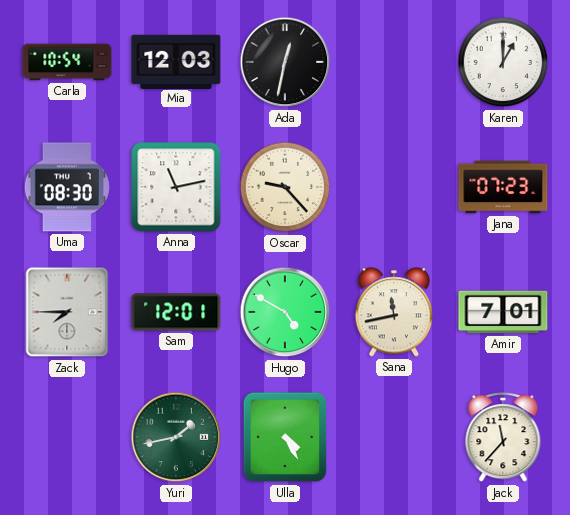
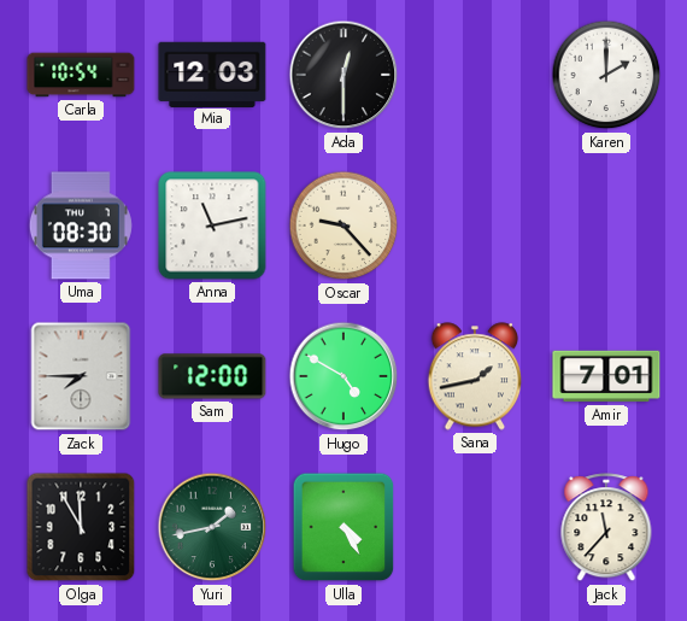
Ada: 12:32 -> 12:30
Karen: 1:00 -> 2:00
Jana: 07:23 -> none
Sam: 12:01 -> 12:00
Sana: 11:43 -> 1:43
Olga: none -> 11:55
